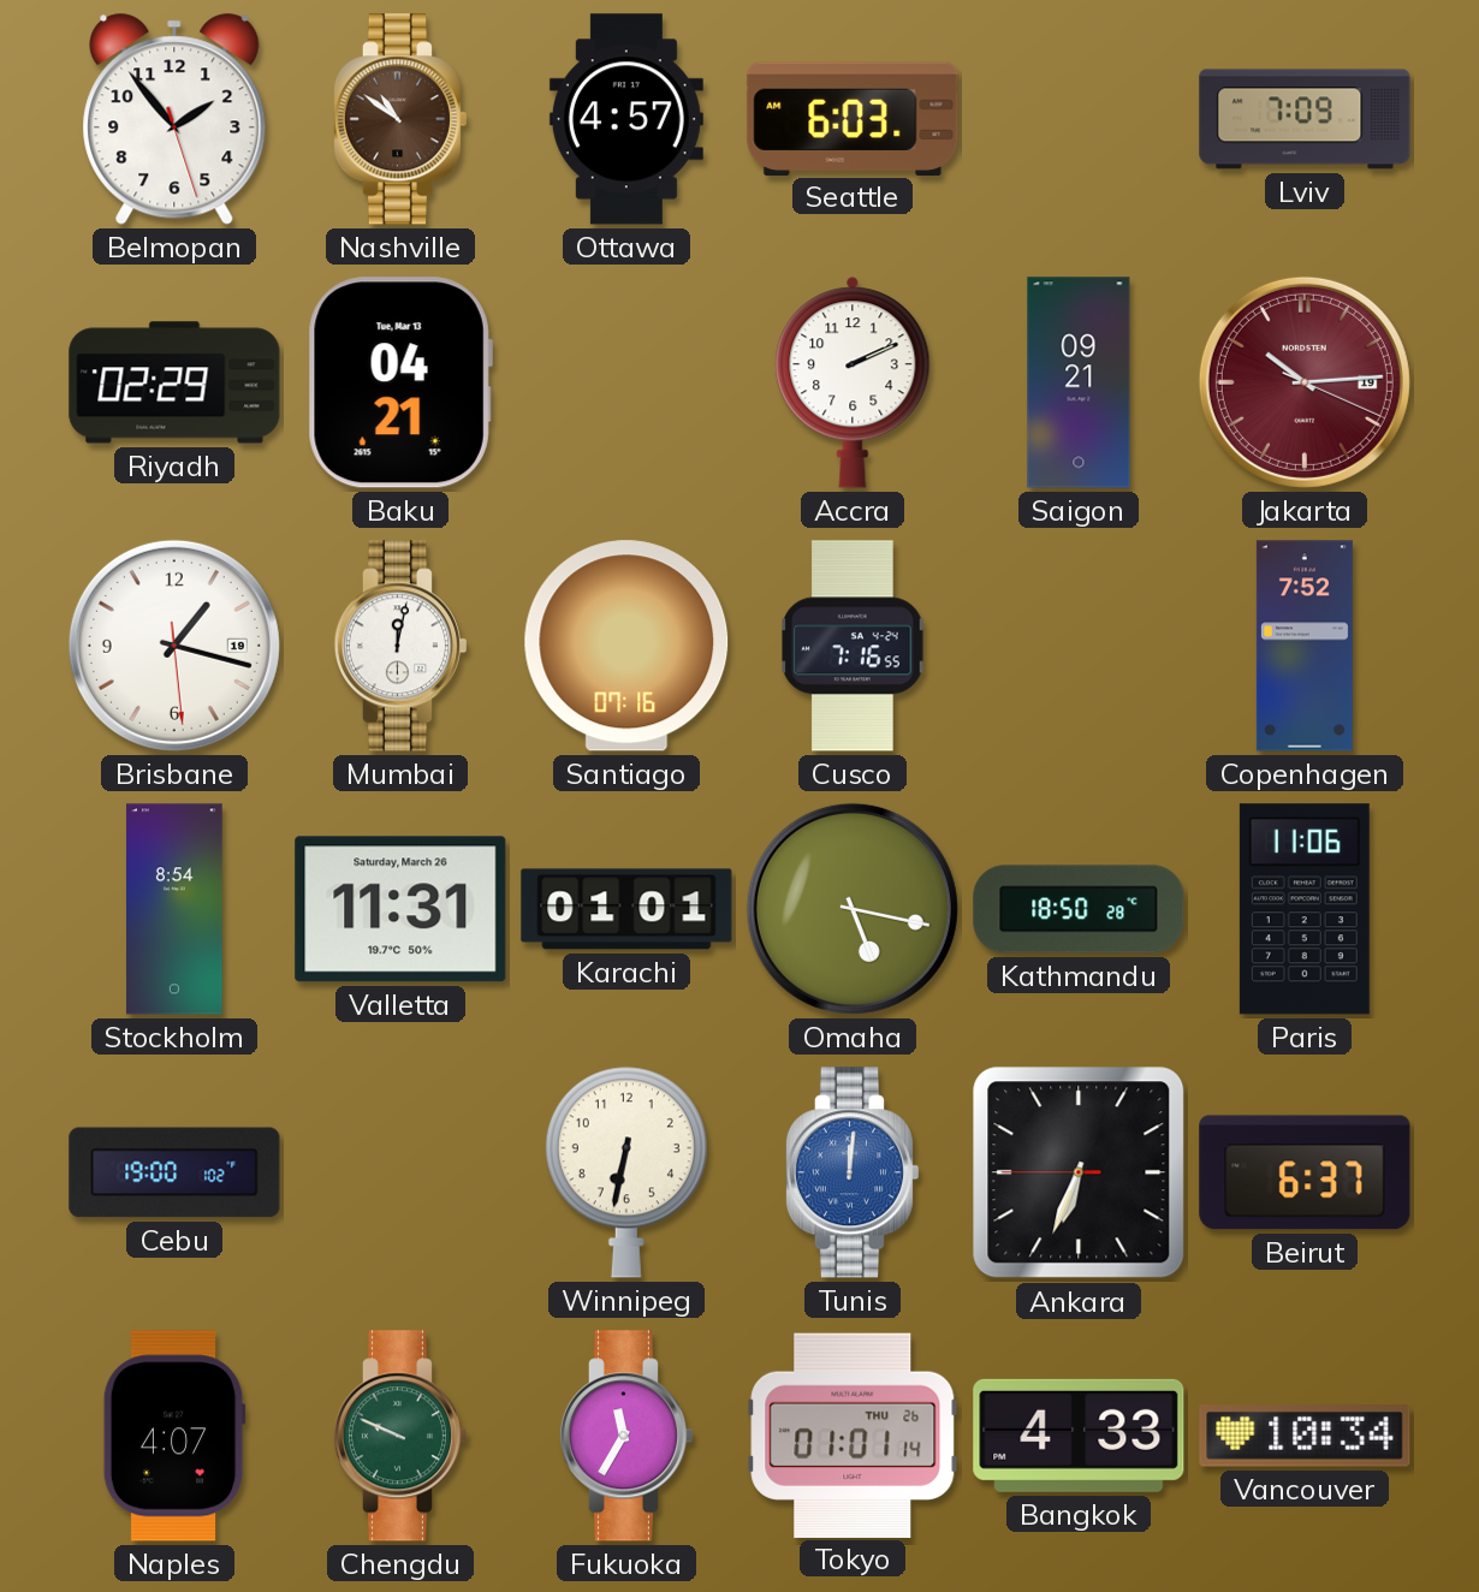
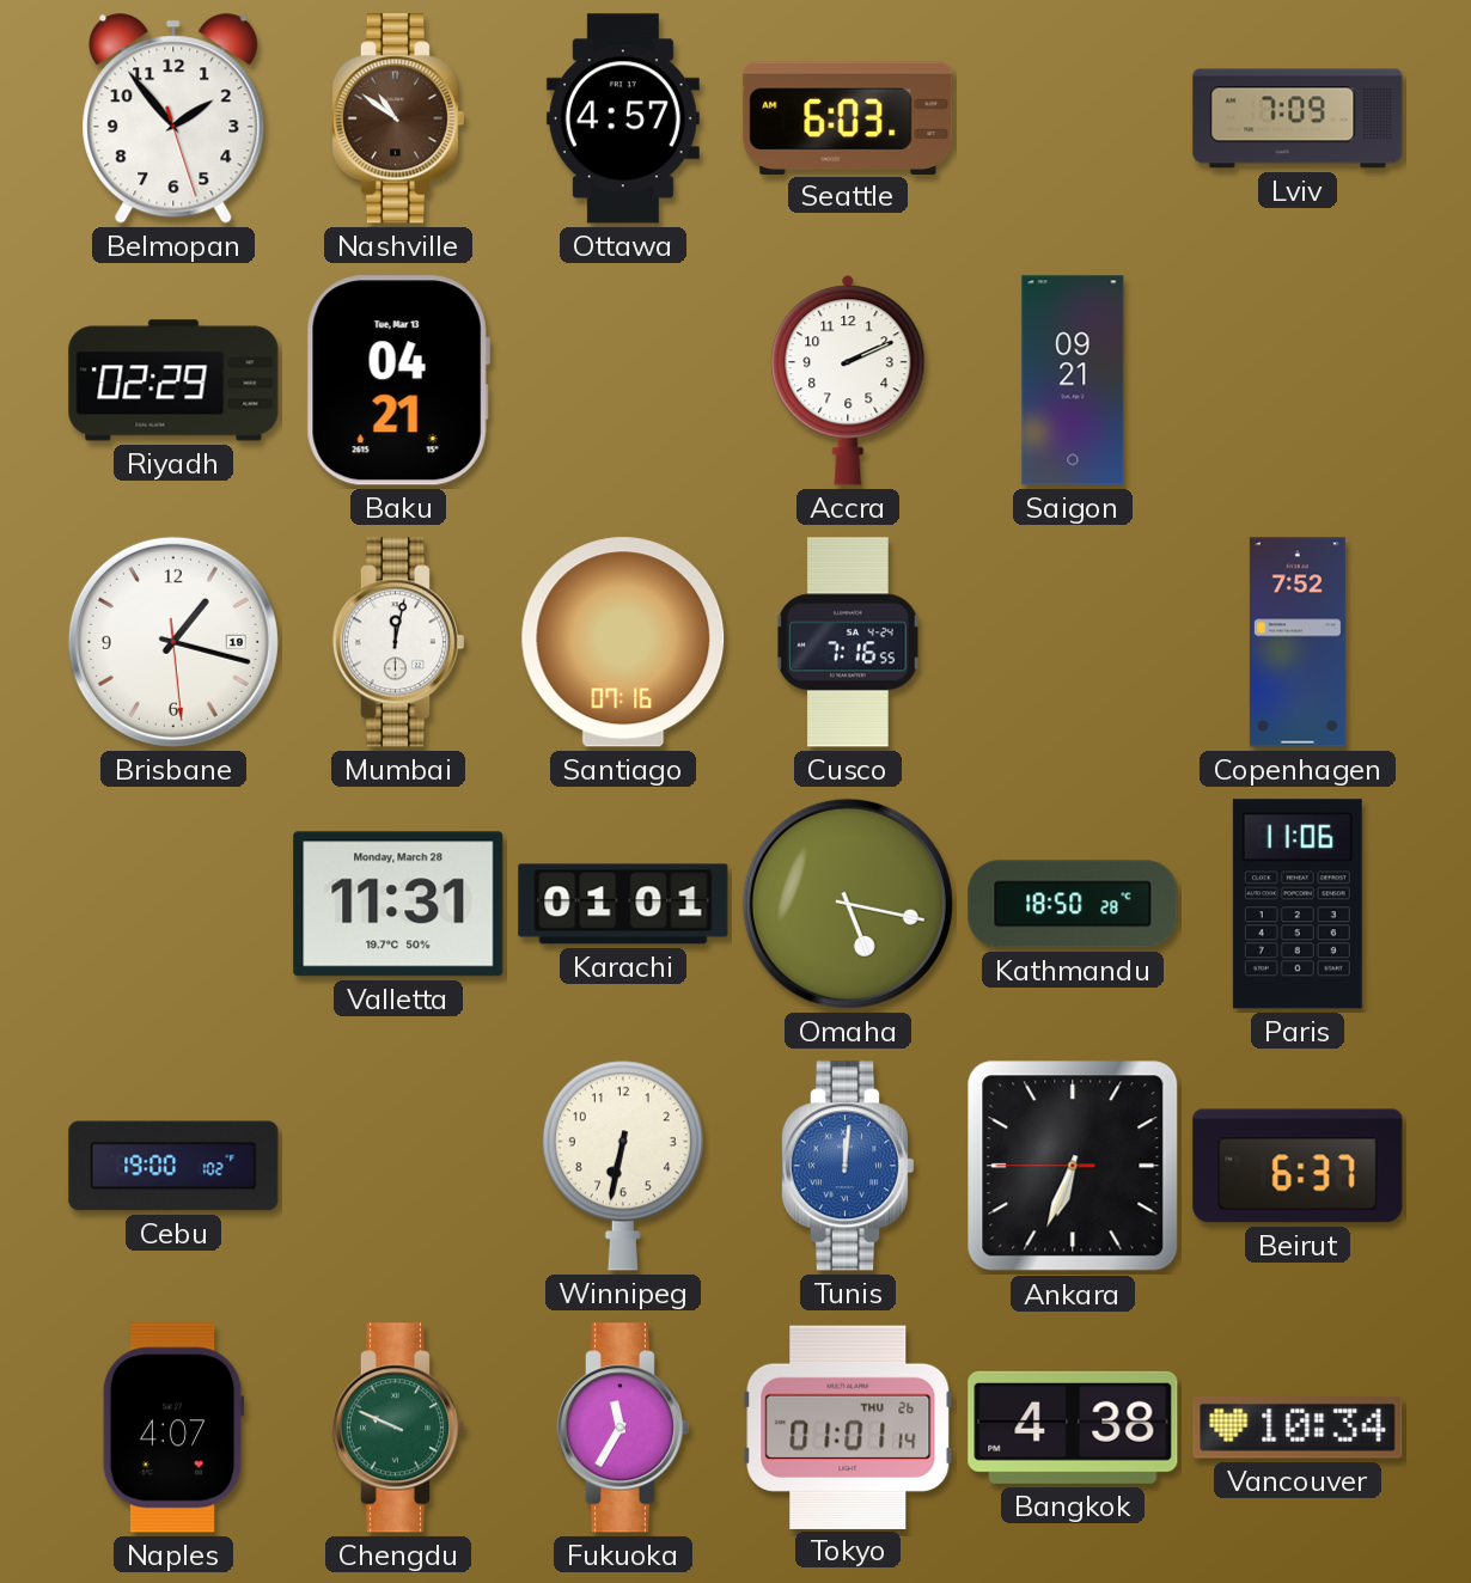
Jakarta: 10:14 -> none
Stockholm: 8:54 -> none
Valletta date: Saturday, March 26 -> Monday, March 28
Bangkok: 4:33 -> 4:38
